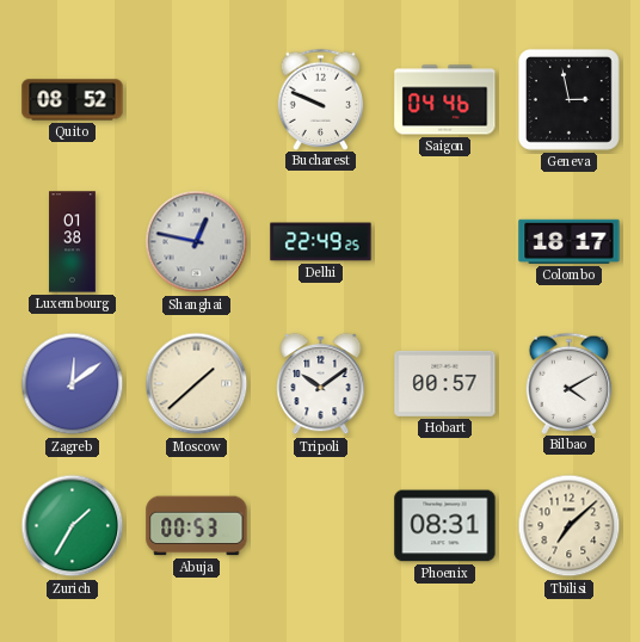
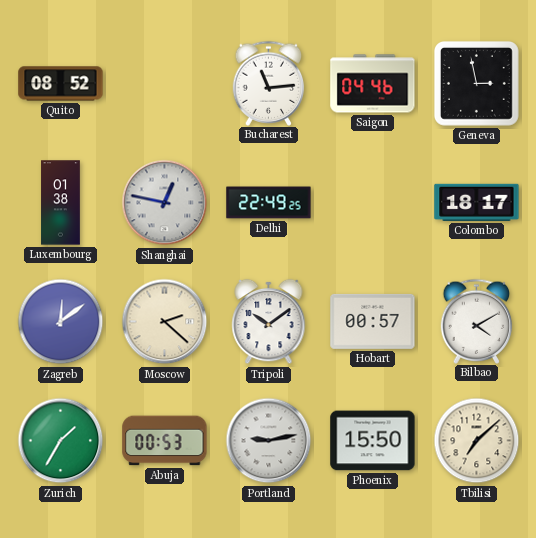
Bucharest: 9:49 -> 11:14
Moscow: 1:38 -> 2:22
Portland: none -> 9:13
Phoenix: 08:31 -> 15:50
